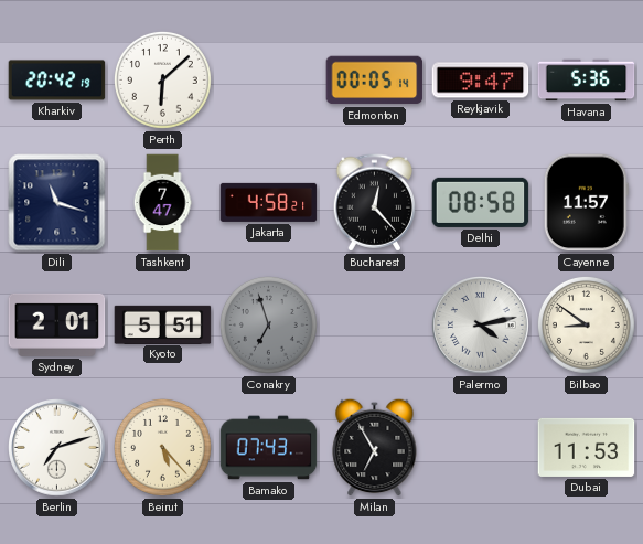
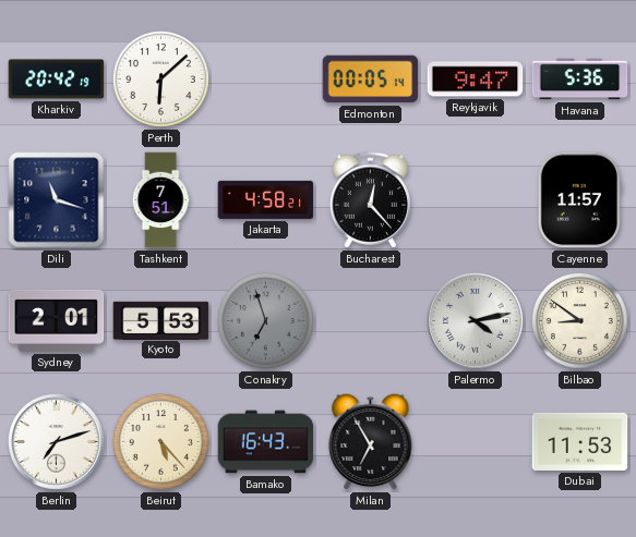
Tashkent: 7:47 -> 7:51
Delhi: 08:58 -> none
Kyoto: 5:51 -> 5:53
Bamako: 07:43 -> 16:43
